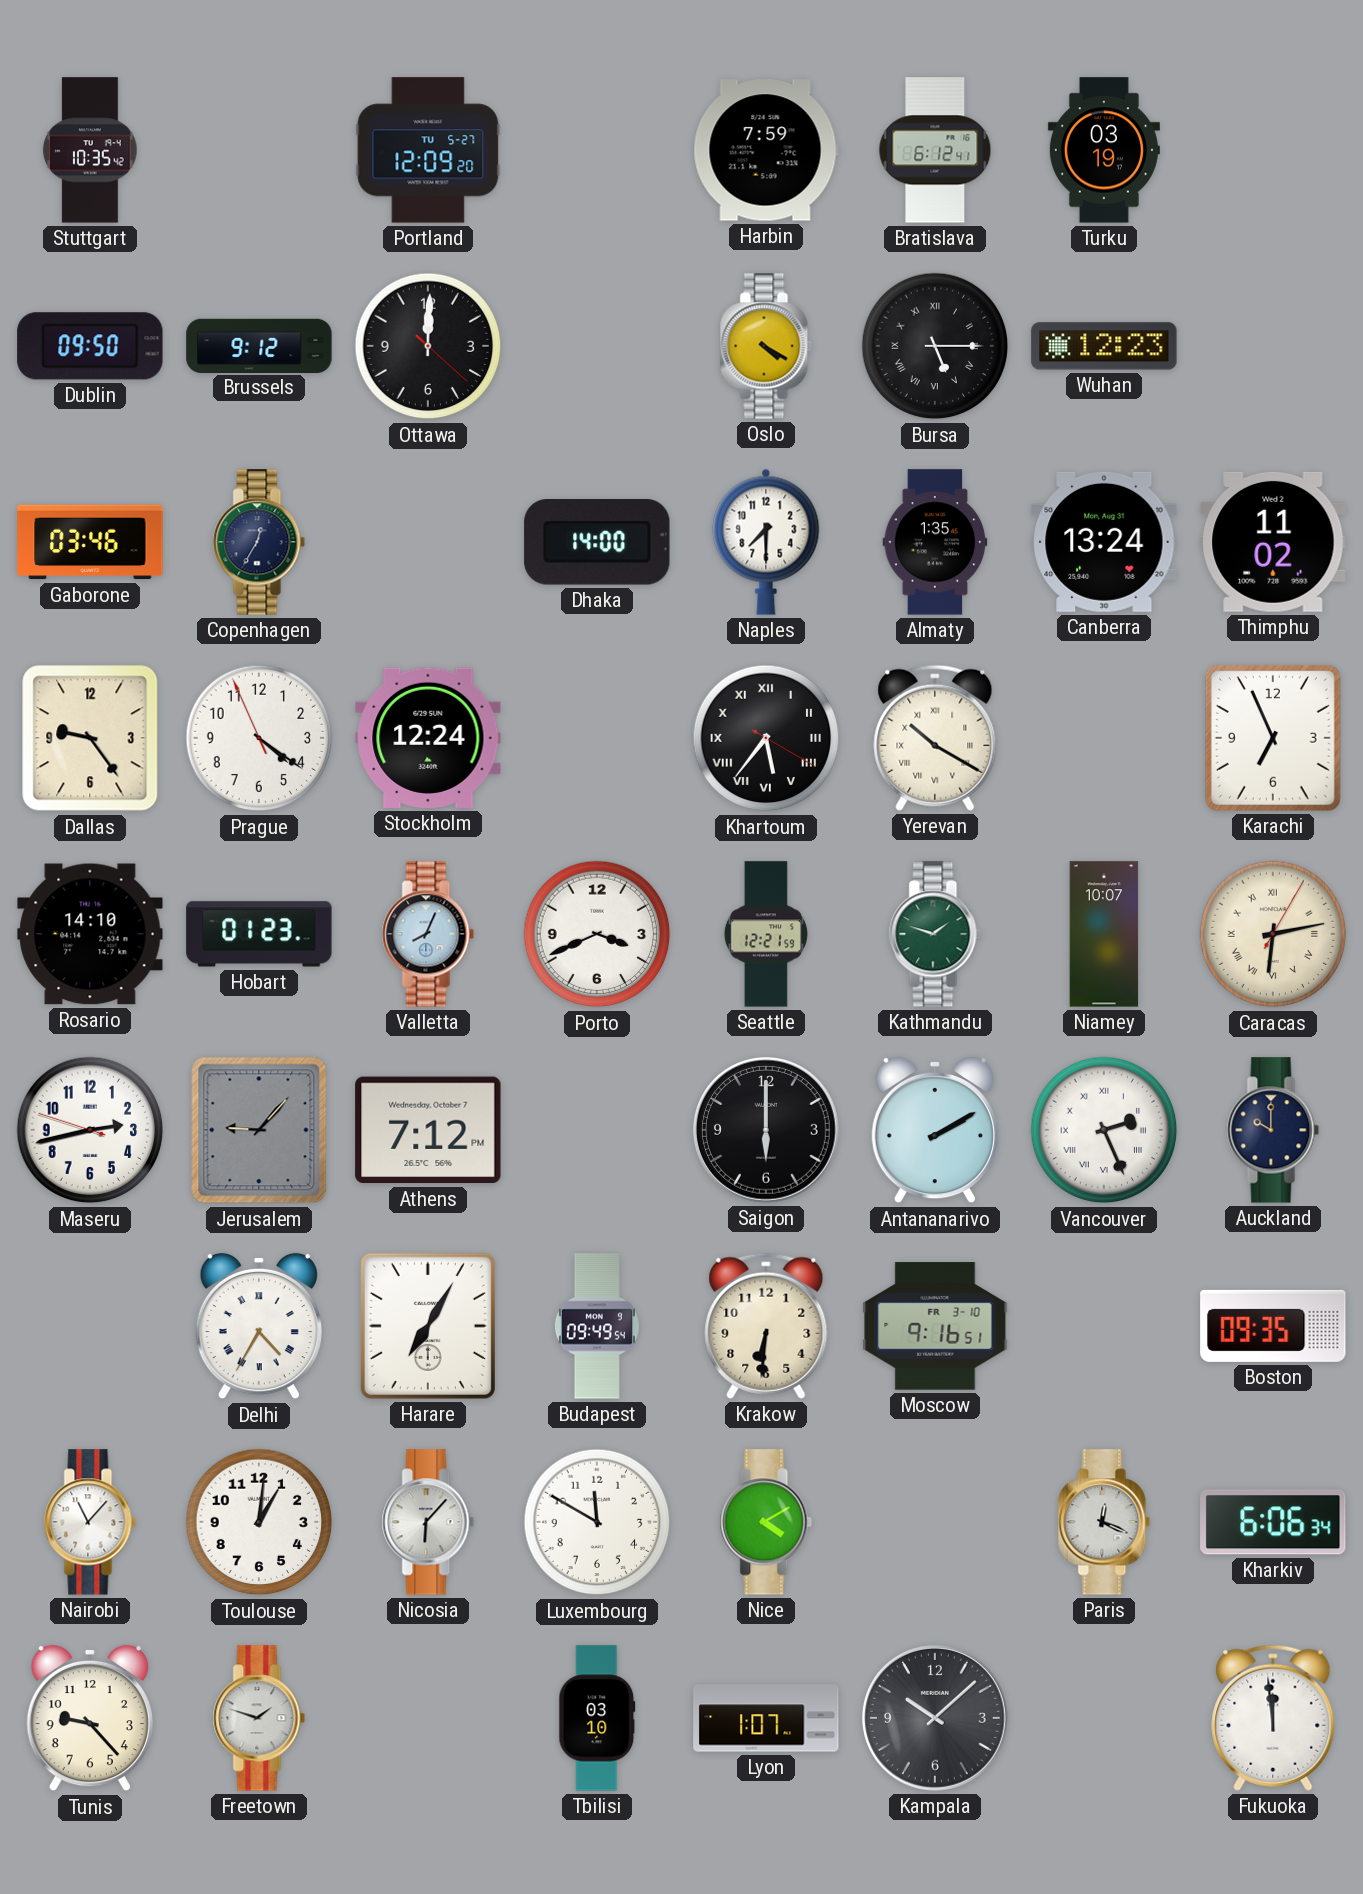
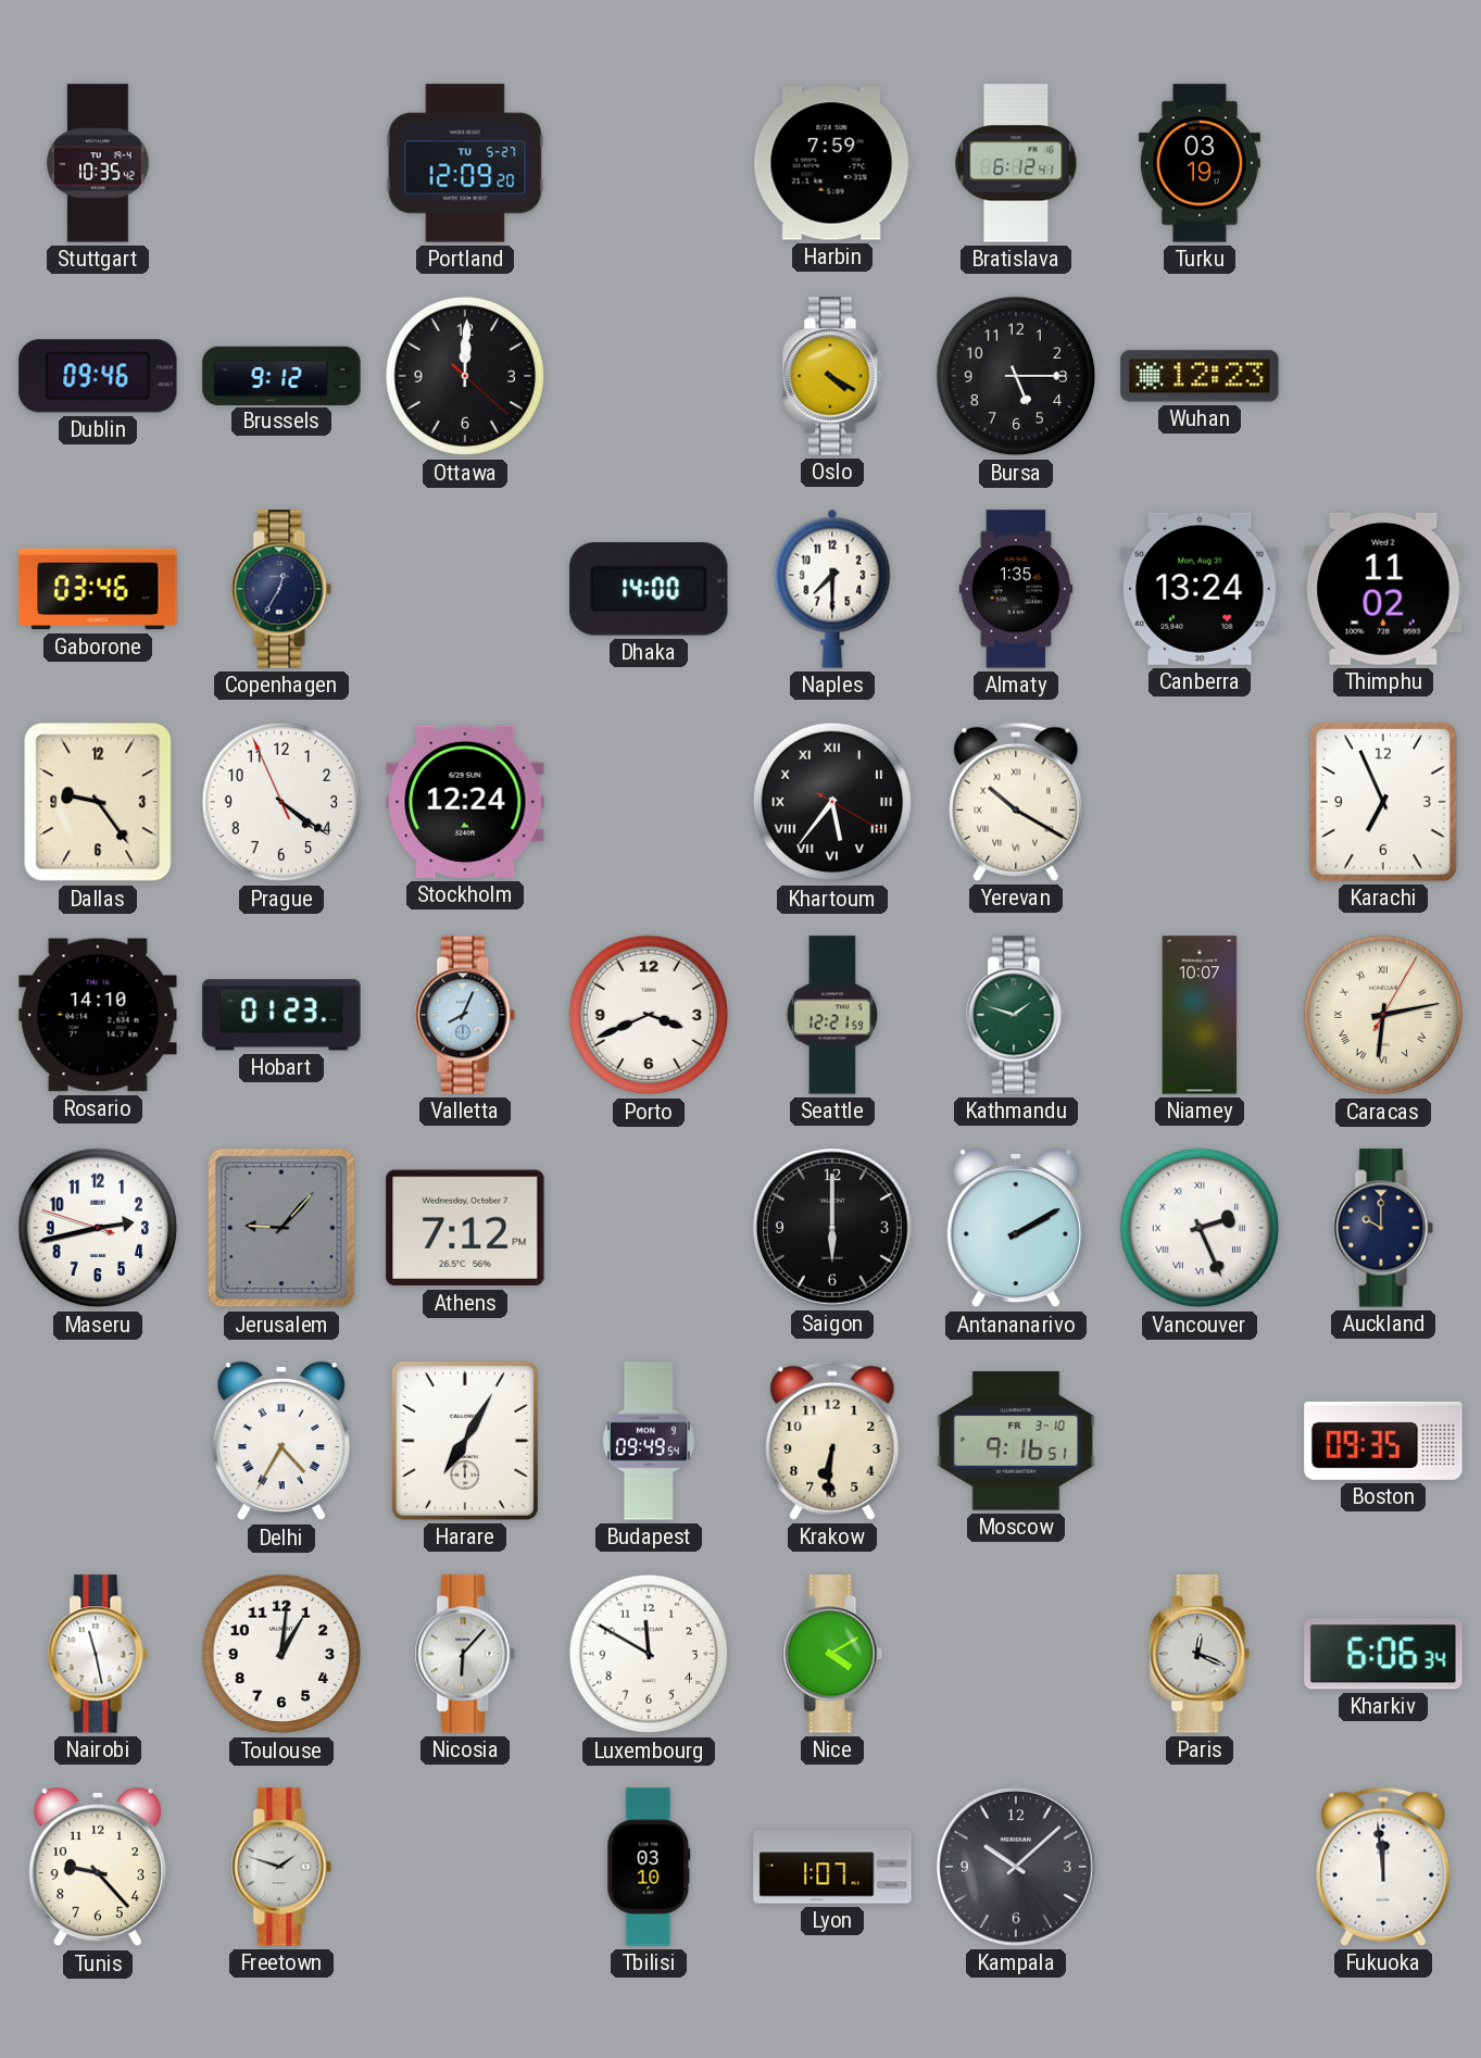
Dublin: 09:50 -> 09:46
Bursa numerals: Roman -> Arabic
Nairobi: 11:07 -> 11:28
